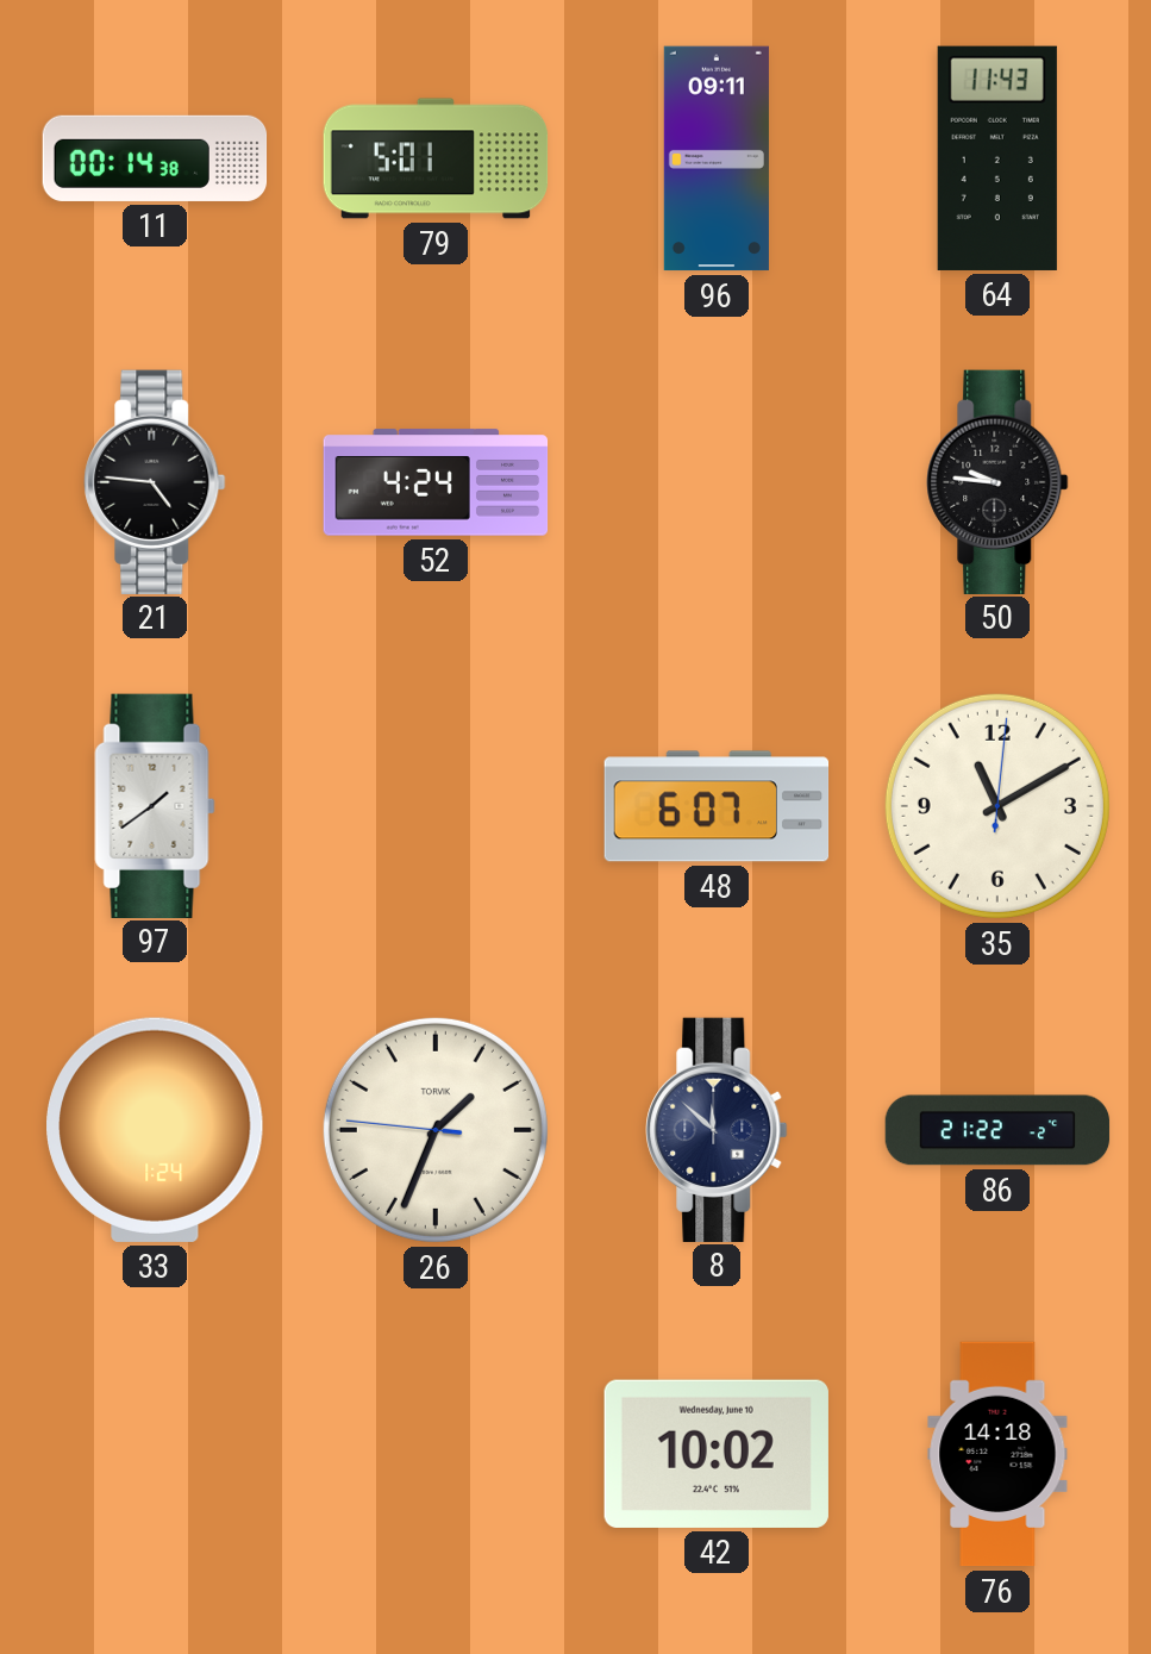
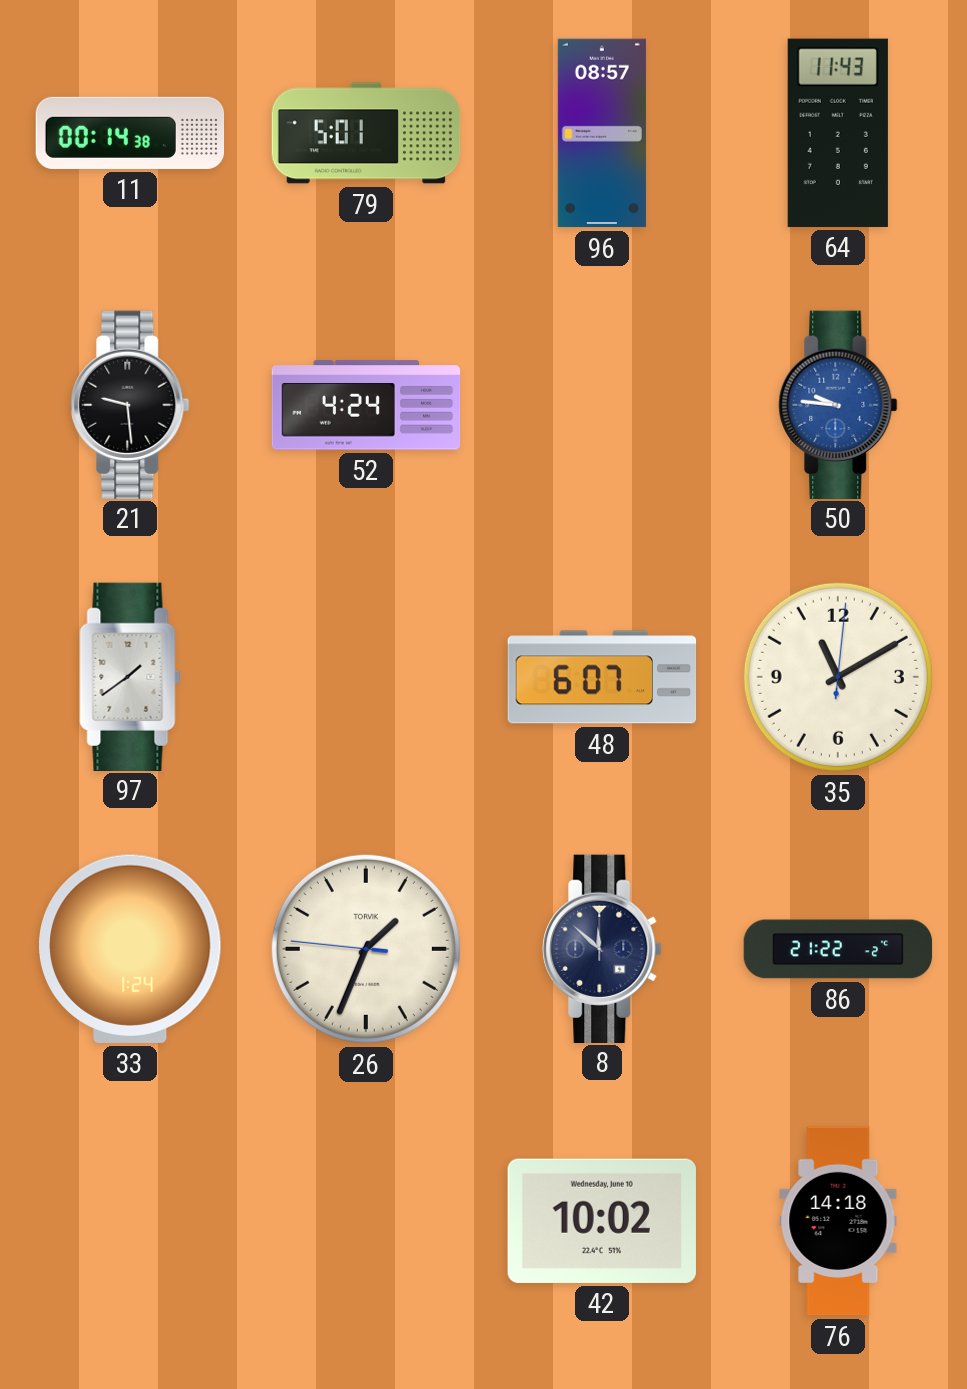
96: 09:11 -> 08:57
21: 4:46 -> 9:29
50 dial: black -> blue
